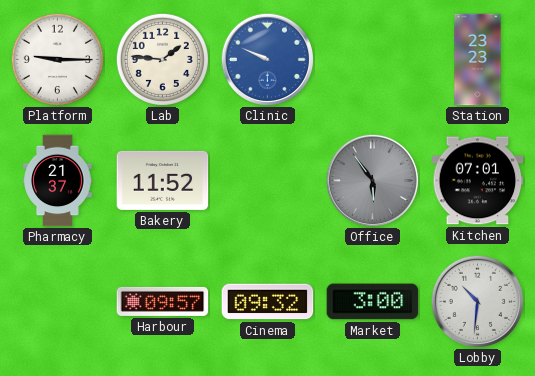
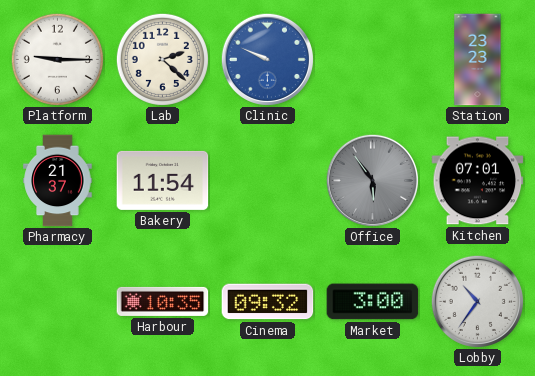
Lab: 1:46 -> 2:22
Bakery: 11:52 -> 11:54
Harbour: 09:57 -> 10:35
Lobby: 10:31 -> 10:36
